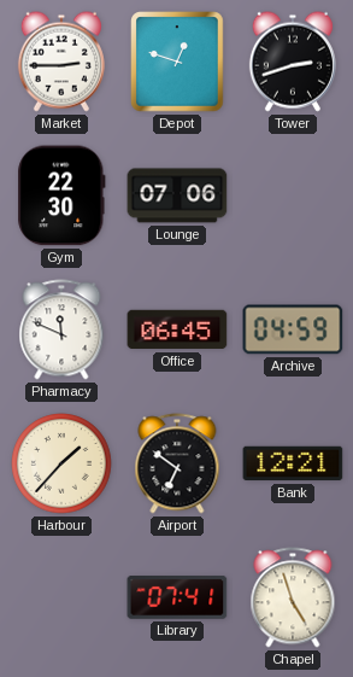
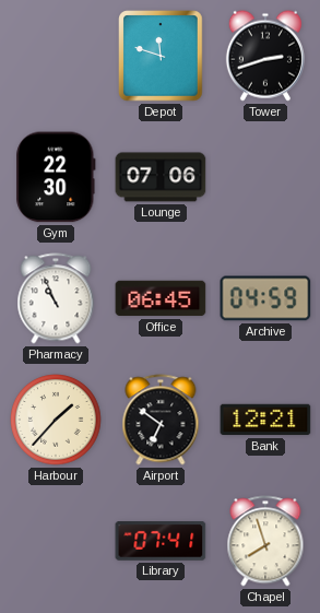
Market: 2:45 -> none
Depot: 12:48 -> 11:48
Pharmacy: 11:49 -> 10:56
Chapel: 4:57 -> 7:57
